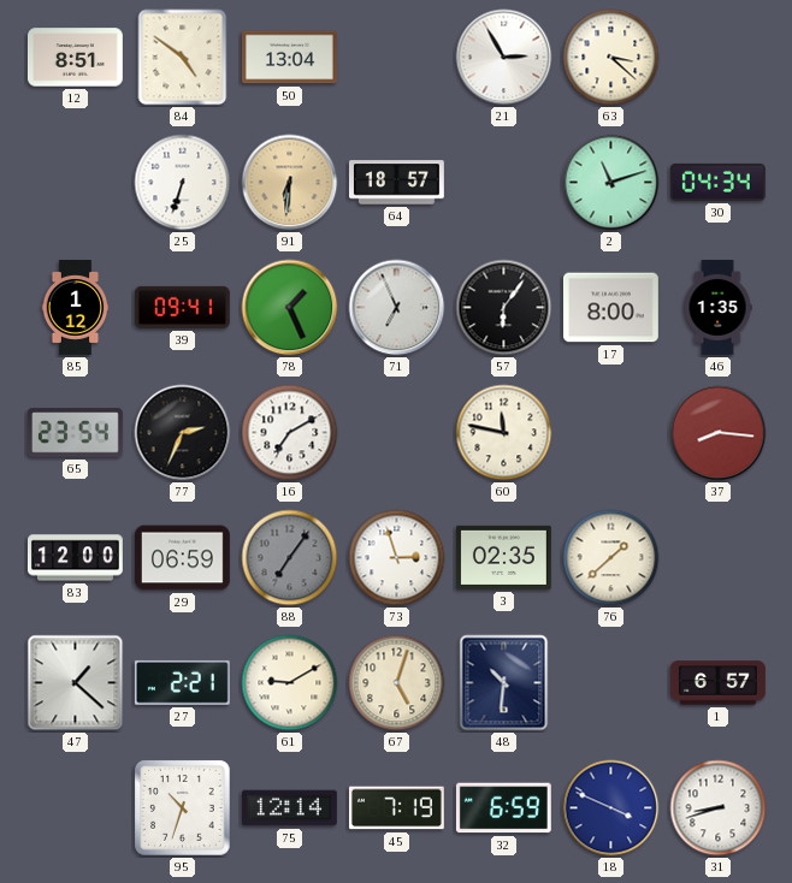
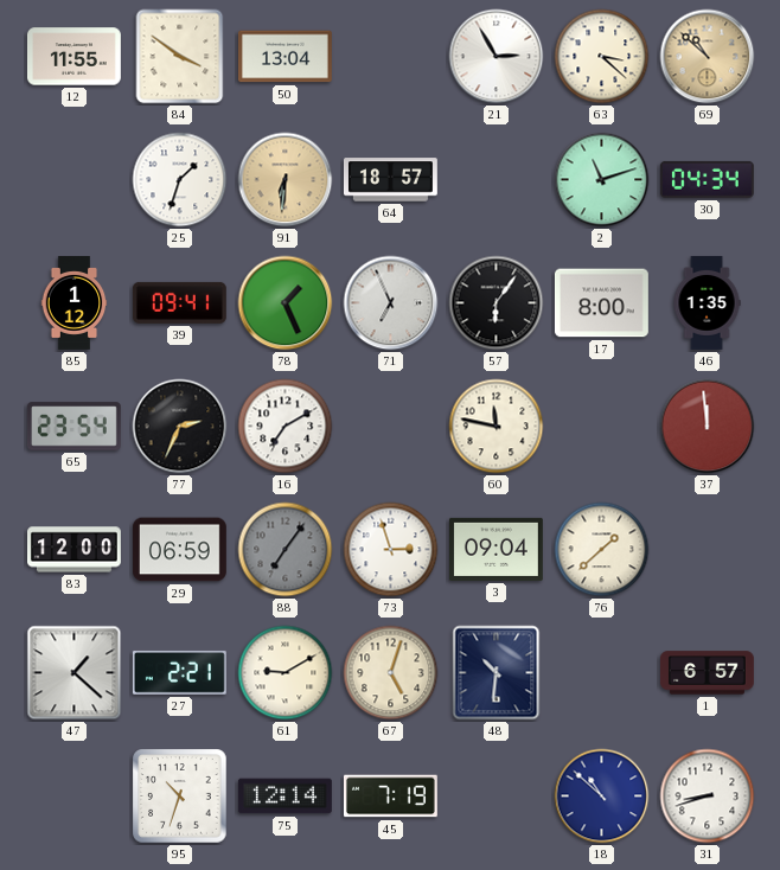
12: 8:51 -> 11:55
84: 4:51 -> 3:51
69: none -> 10:52
25: 6:33 -> 1:33
37: 8:16 -> 11:59
3: 02:35 -> 09:04
32: 6:59 -> none
18: 3:49 -> 10:52
